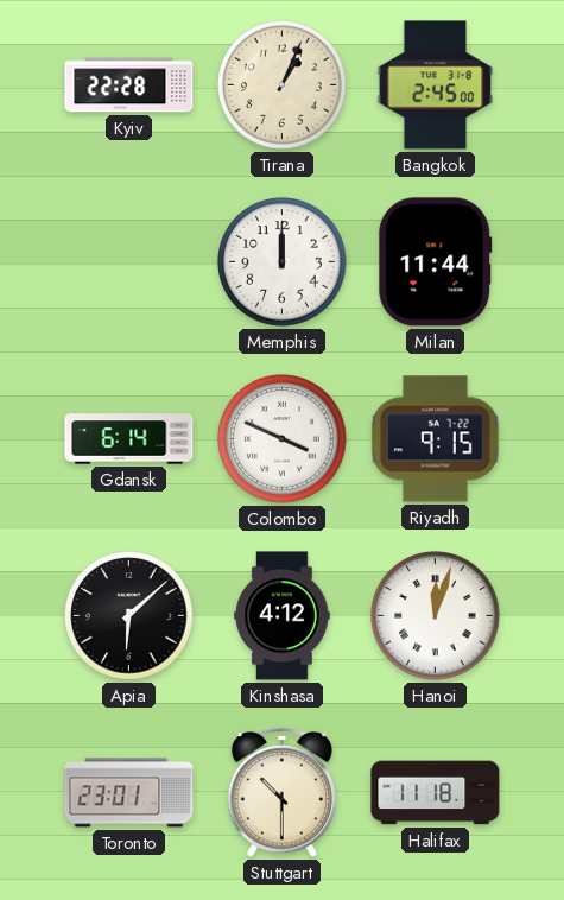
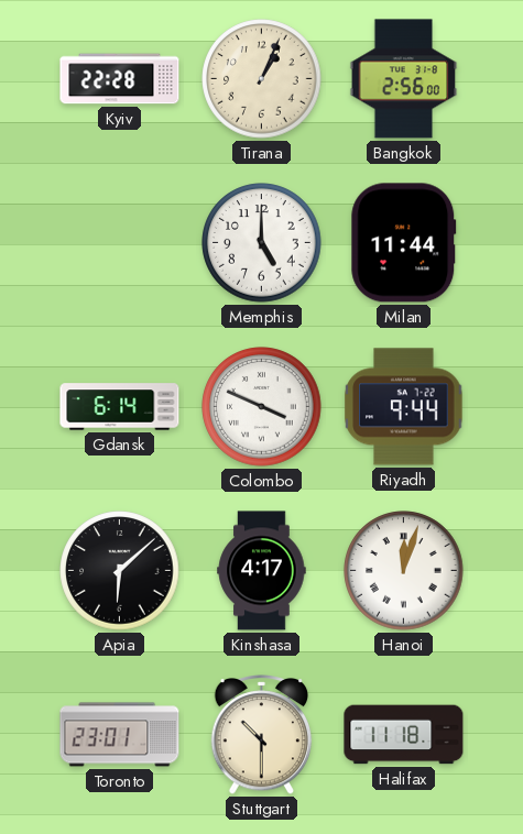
Bangkok: 2:45 -> 2:56
Memphis: 12:00 -> 5:00
Riyadh: 9:15 -> 9:44
Kinshasa: 4:12 -> 4:17
